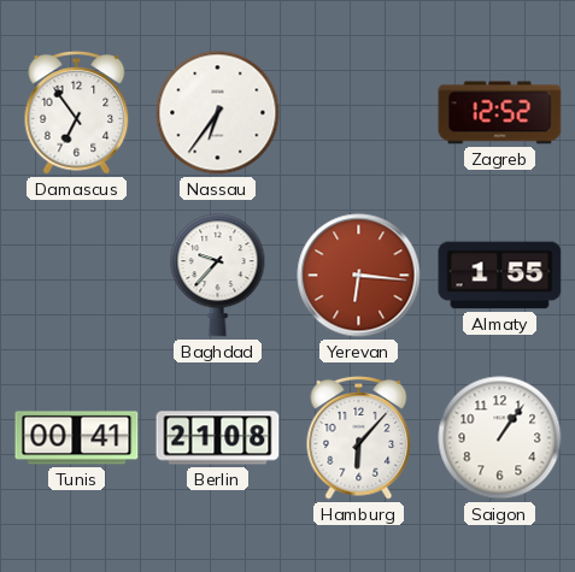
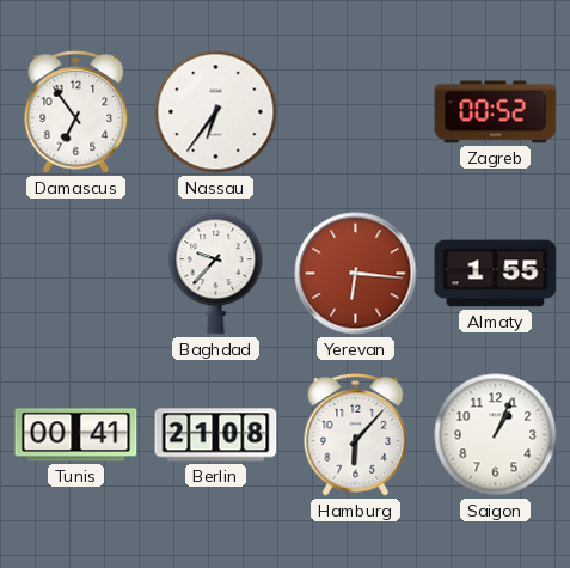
Zagreb: 12:52 -> 00:52
Saigon: 1:06 -> 1:04
